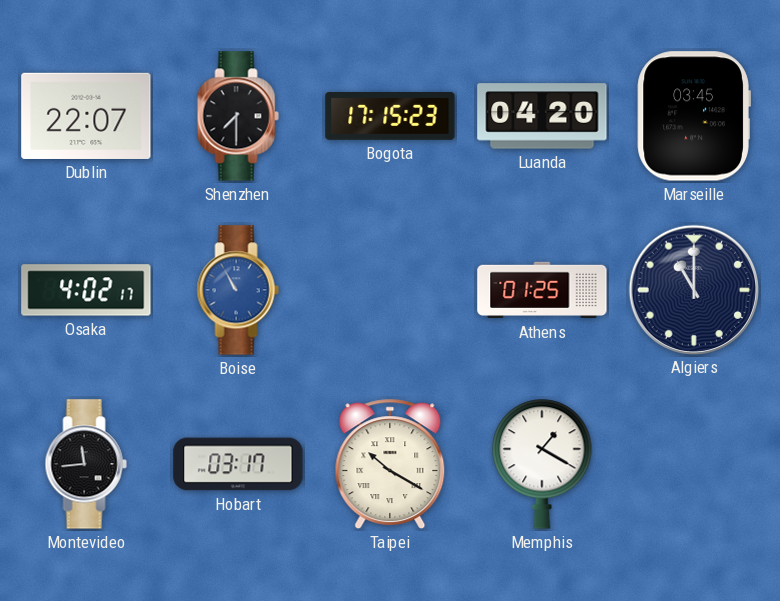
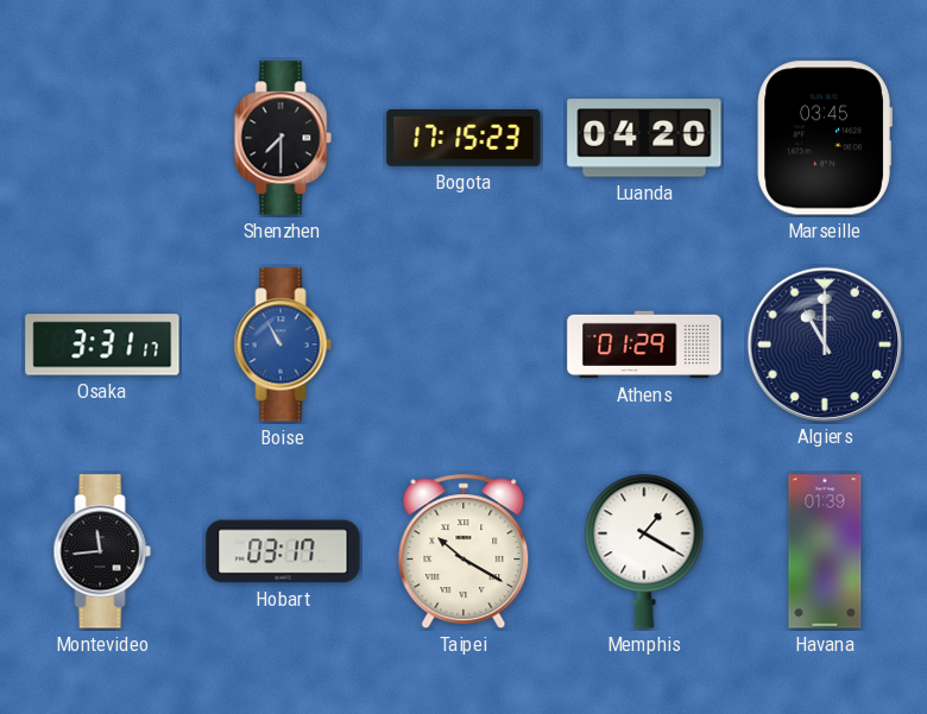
Dublin: 22:07 -> none
Osaka: 4:02 -> 3:31
Athens: 01:25 -> 01:29
Havana: none -> 01:39
